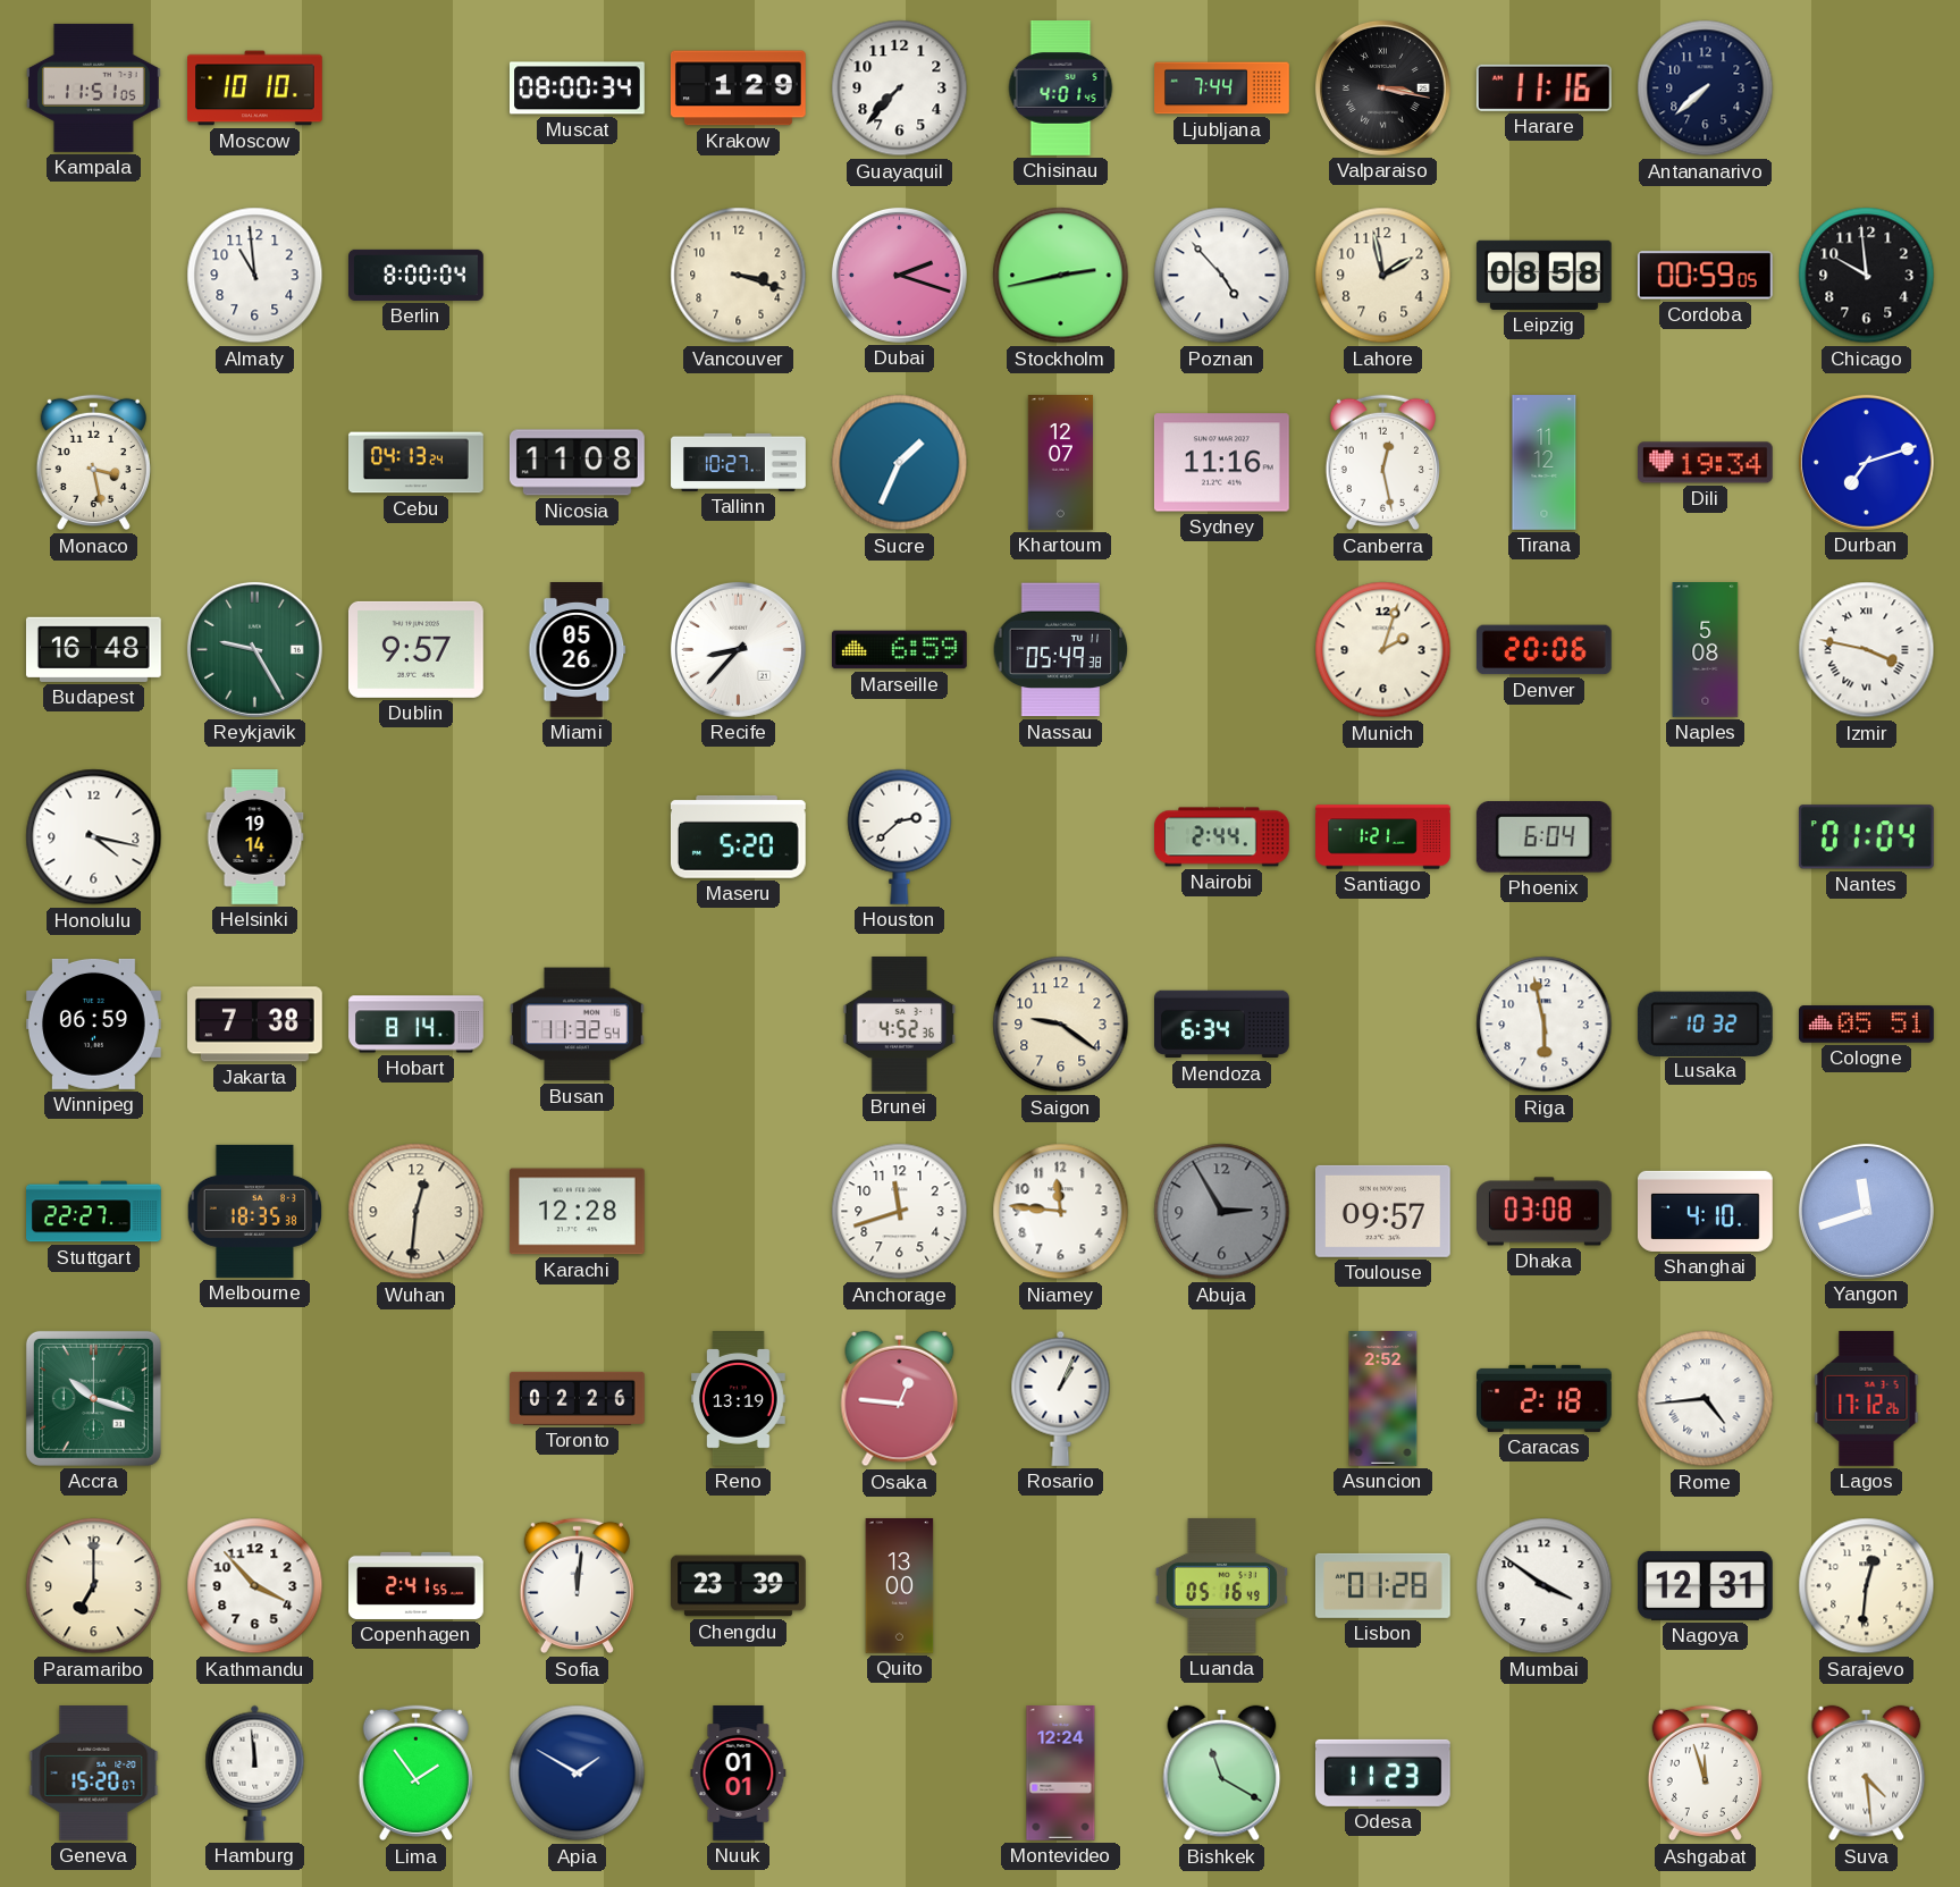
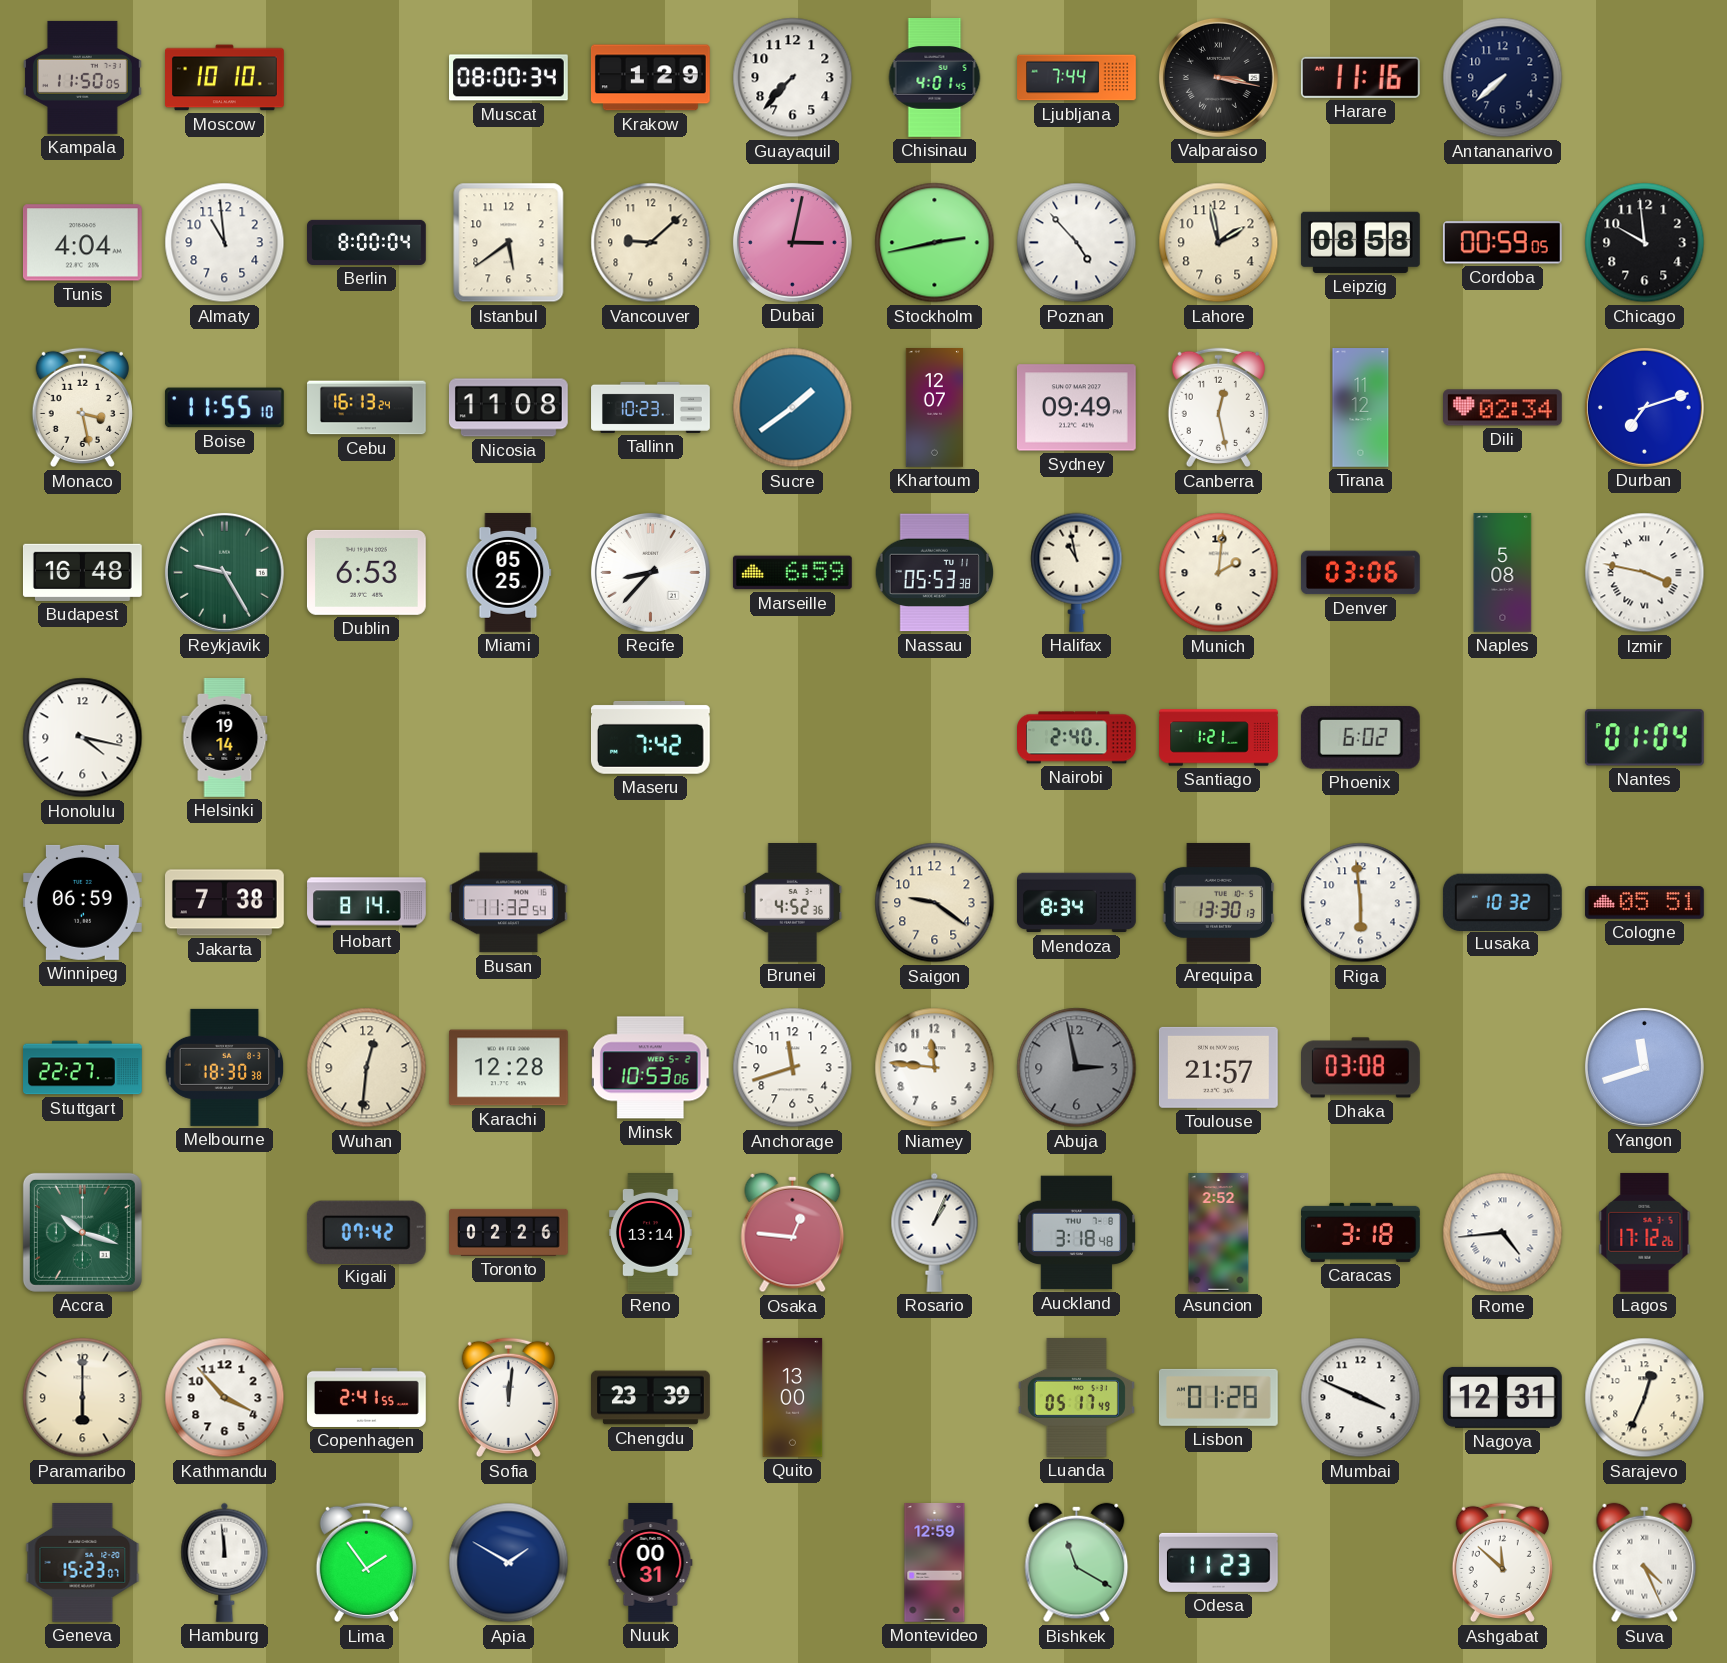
Kampala: 11:51 -> 11:50
Tunis: none -> 4:04
Istanbul: none -> 5:39
Vancouver: 3:18 -> 9:08
Dubai: 2:18 -> 3:02
Boise: none -> 11:55
Cebu: 04:13 -> 16:13
Tallinn: 10:27 -> 10:23
Sucre: 1:34 -> 1:39
Sydney: 11:16 -> 09:49
Dili: 19:34 -> 02:34
Dublin: 9:57 -> 6:53
Miami: 05:26 -> 05:25
Nassau: 05:49 -> 05:53
Halifax: none -> 10:58
Munich: 2:03 -> 2:01
Denver: 20:06 -> 03:06
Maseru: 5:20 -> 7:42
Houston: 2:38 -> none
Nairobi: 2:44 -> 2:40
Phoenix: 6:04 -> 6:02
Mendoza: 6:34 -> 8:34
Arequipa: none -> 13:30
Riga: 5:58 -> 5:59
Melbourne: 18:35 -> 18:30
Minsk: none -> 10:53
Abuja: 2:55 -> 2:58
Toulouse: 09:57 -> 21:57
Shanghai: 4:10 -> none
Kigali: none -> 07:42
Reno: 13:19 -> 13:14
Auckland: none -> 3:18
Caracas: 2:18 -> 3:18
Paramaribo: 7:00 -> 6:00
Luanda: 05:16 -> 05:17
Mumbai: 3:51 -> 3:49
Sarajevo: 12:31 -> 12:34
Geneva: 15:20 -> 15:23
Nuuk: 01:01 -> 00:31
Montevideo: 12:24 -> 12:59
Ashgabat: 11:57 -> 11:52
Suva: 4:29 -> 4:26
